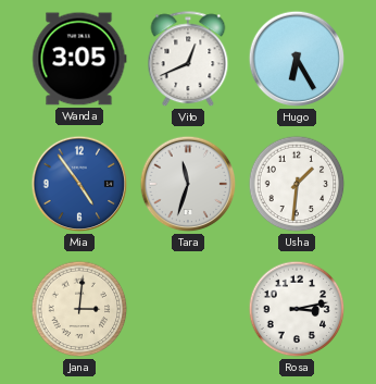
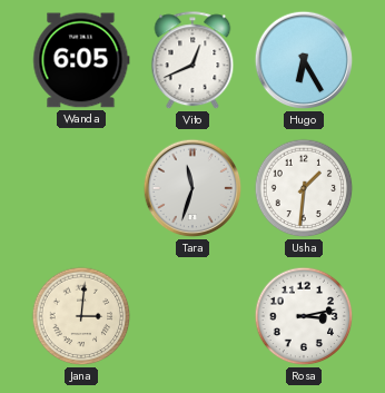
Wanda: 3:05 -> 6:05
Mia: 4:54 -> none
